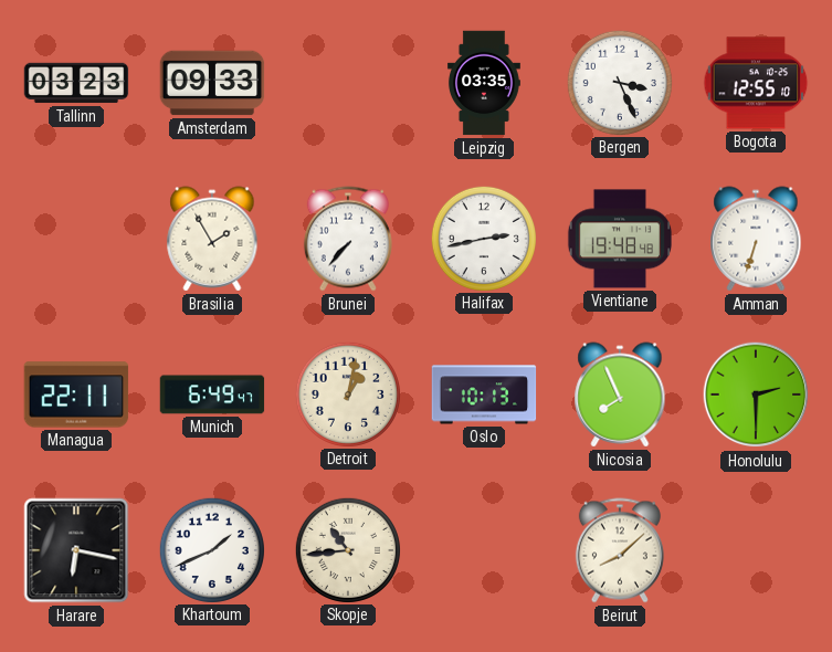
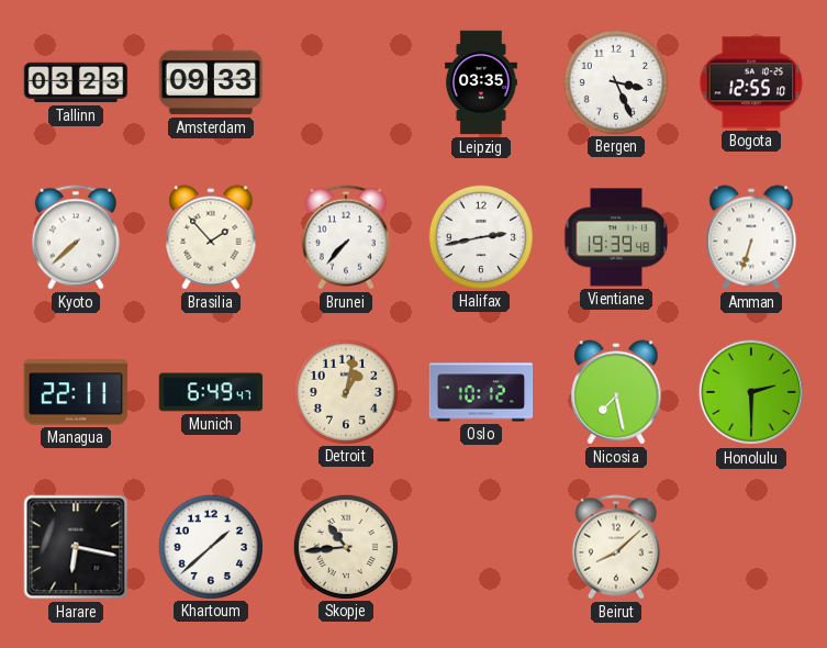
Kyoto: none -> 7:38
Brasilia: 1:55 -> 1:53
Vientiane: 19:48 -> 19:39
Oslo: 10:13 -> 10:12
Nicosia: 7:56 -> 7:28
Khartoum: 1:41 -> 1:38
